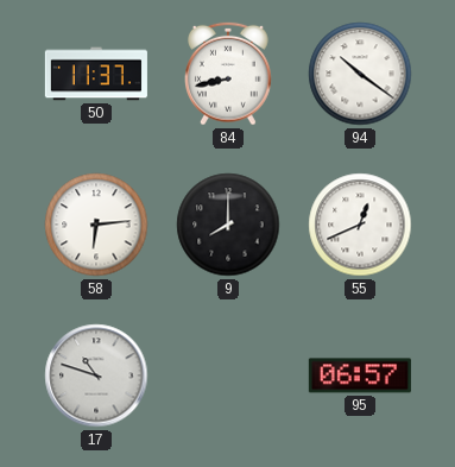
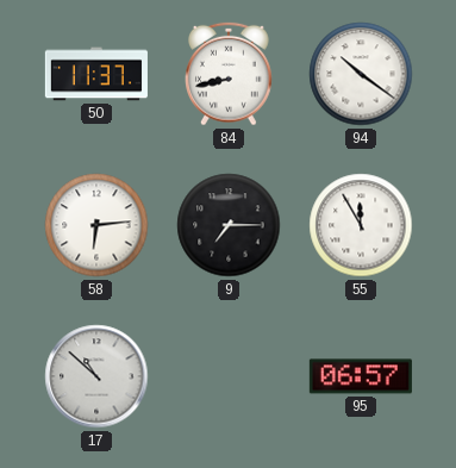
9: 8:00 -> 7:15
55: 12:41 -> 11:55
17: 10:48 -> 10:52
